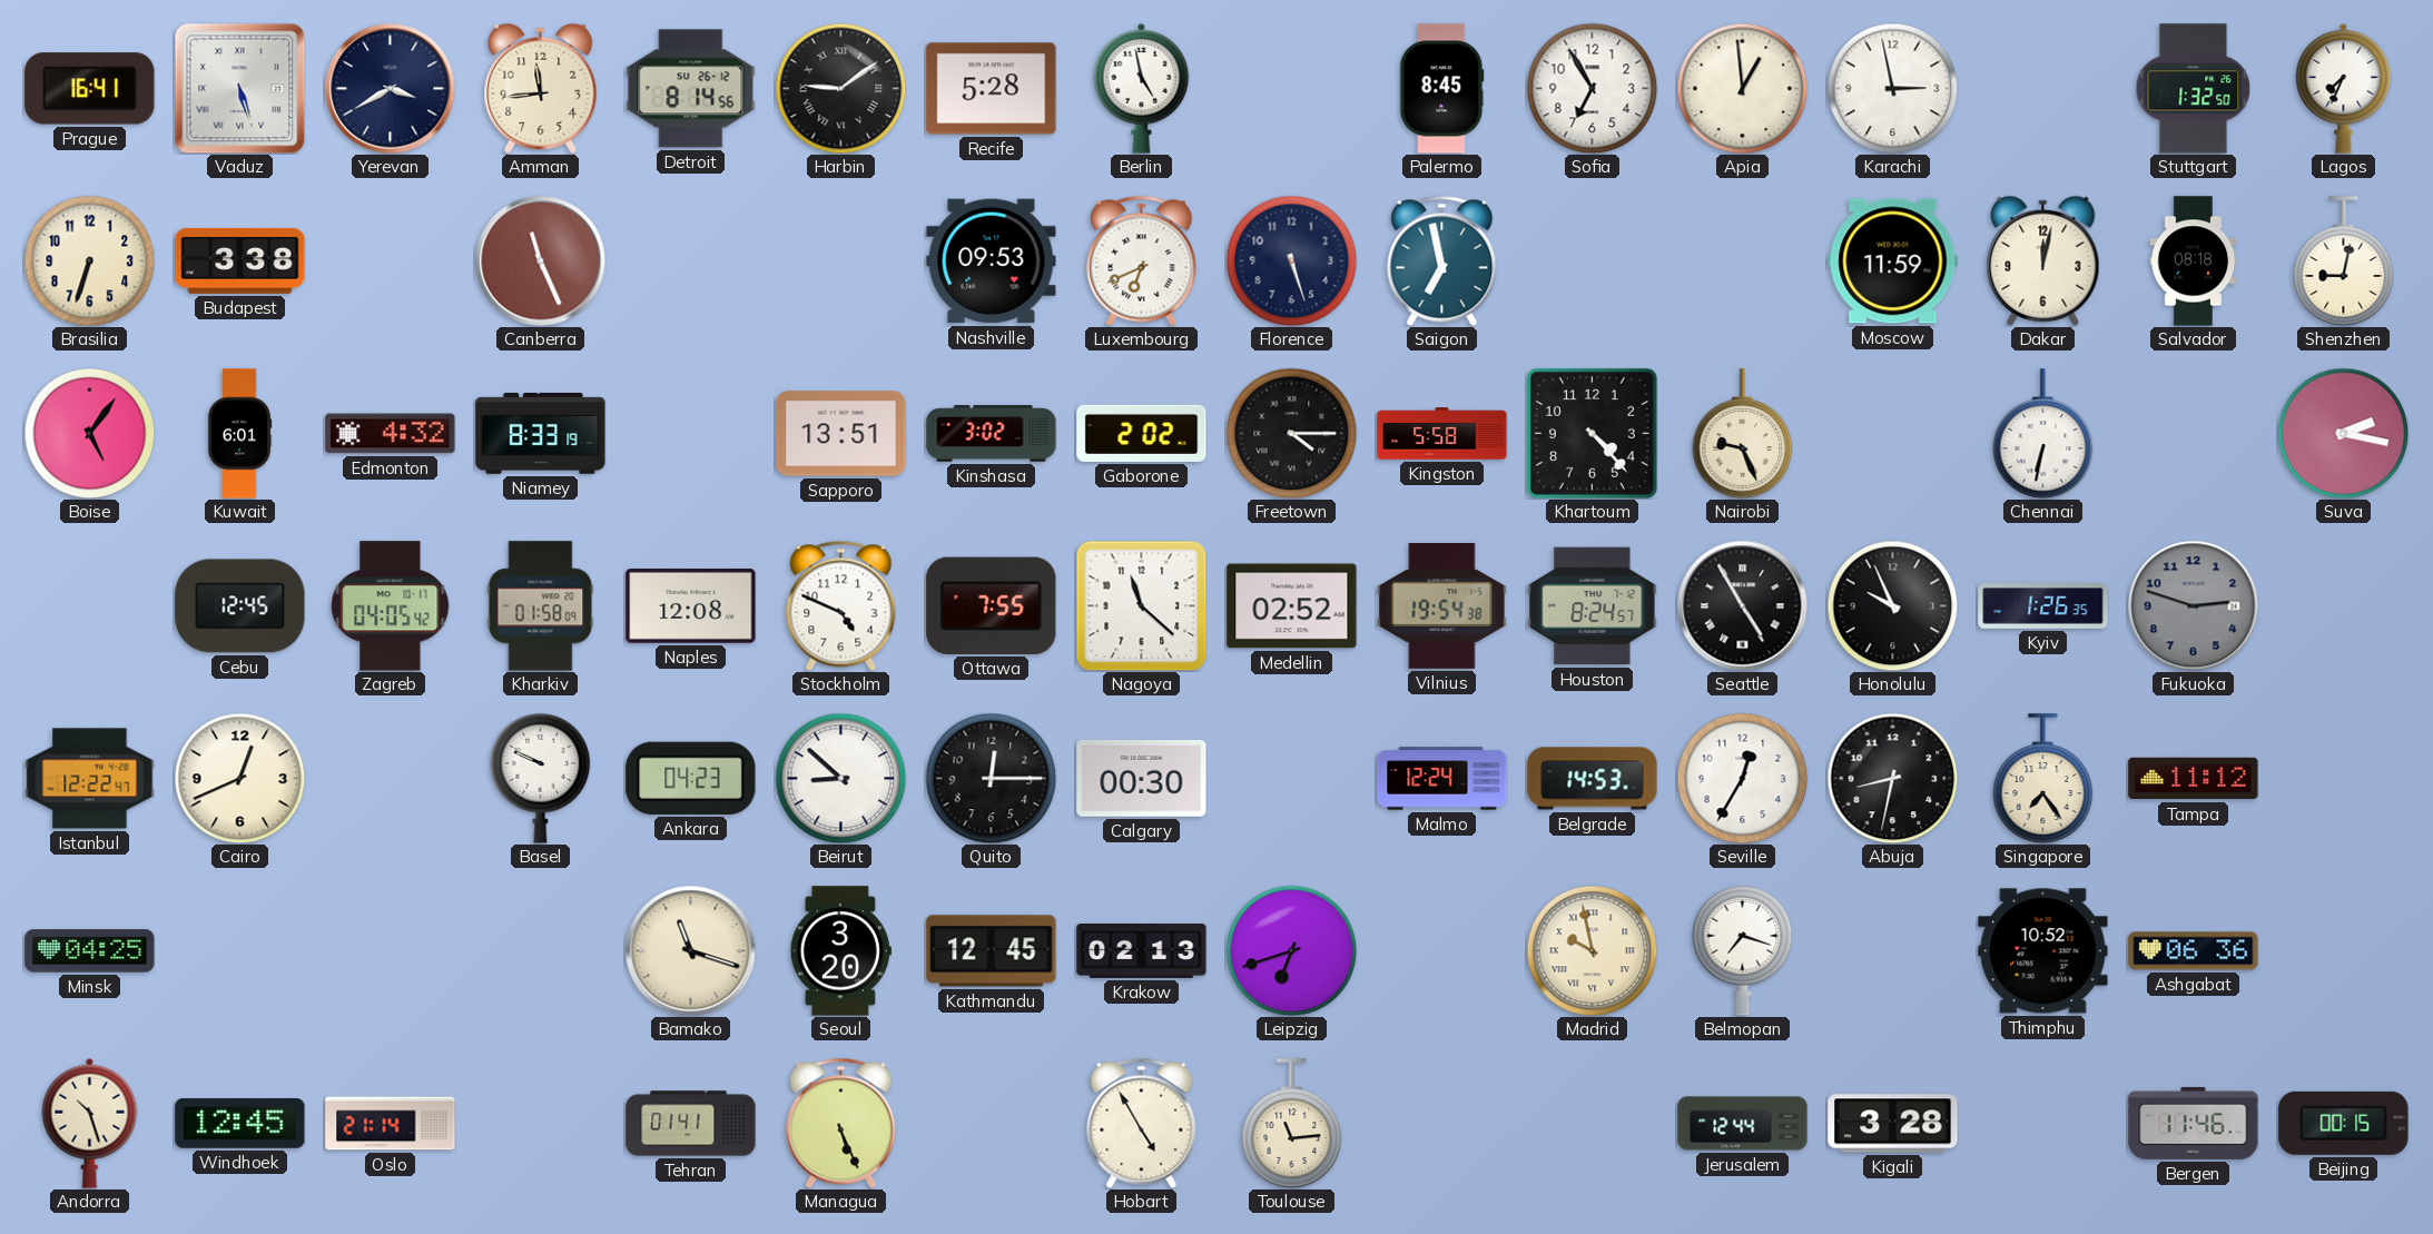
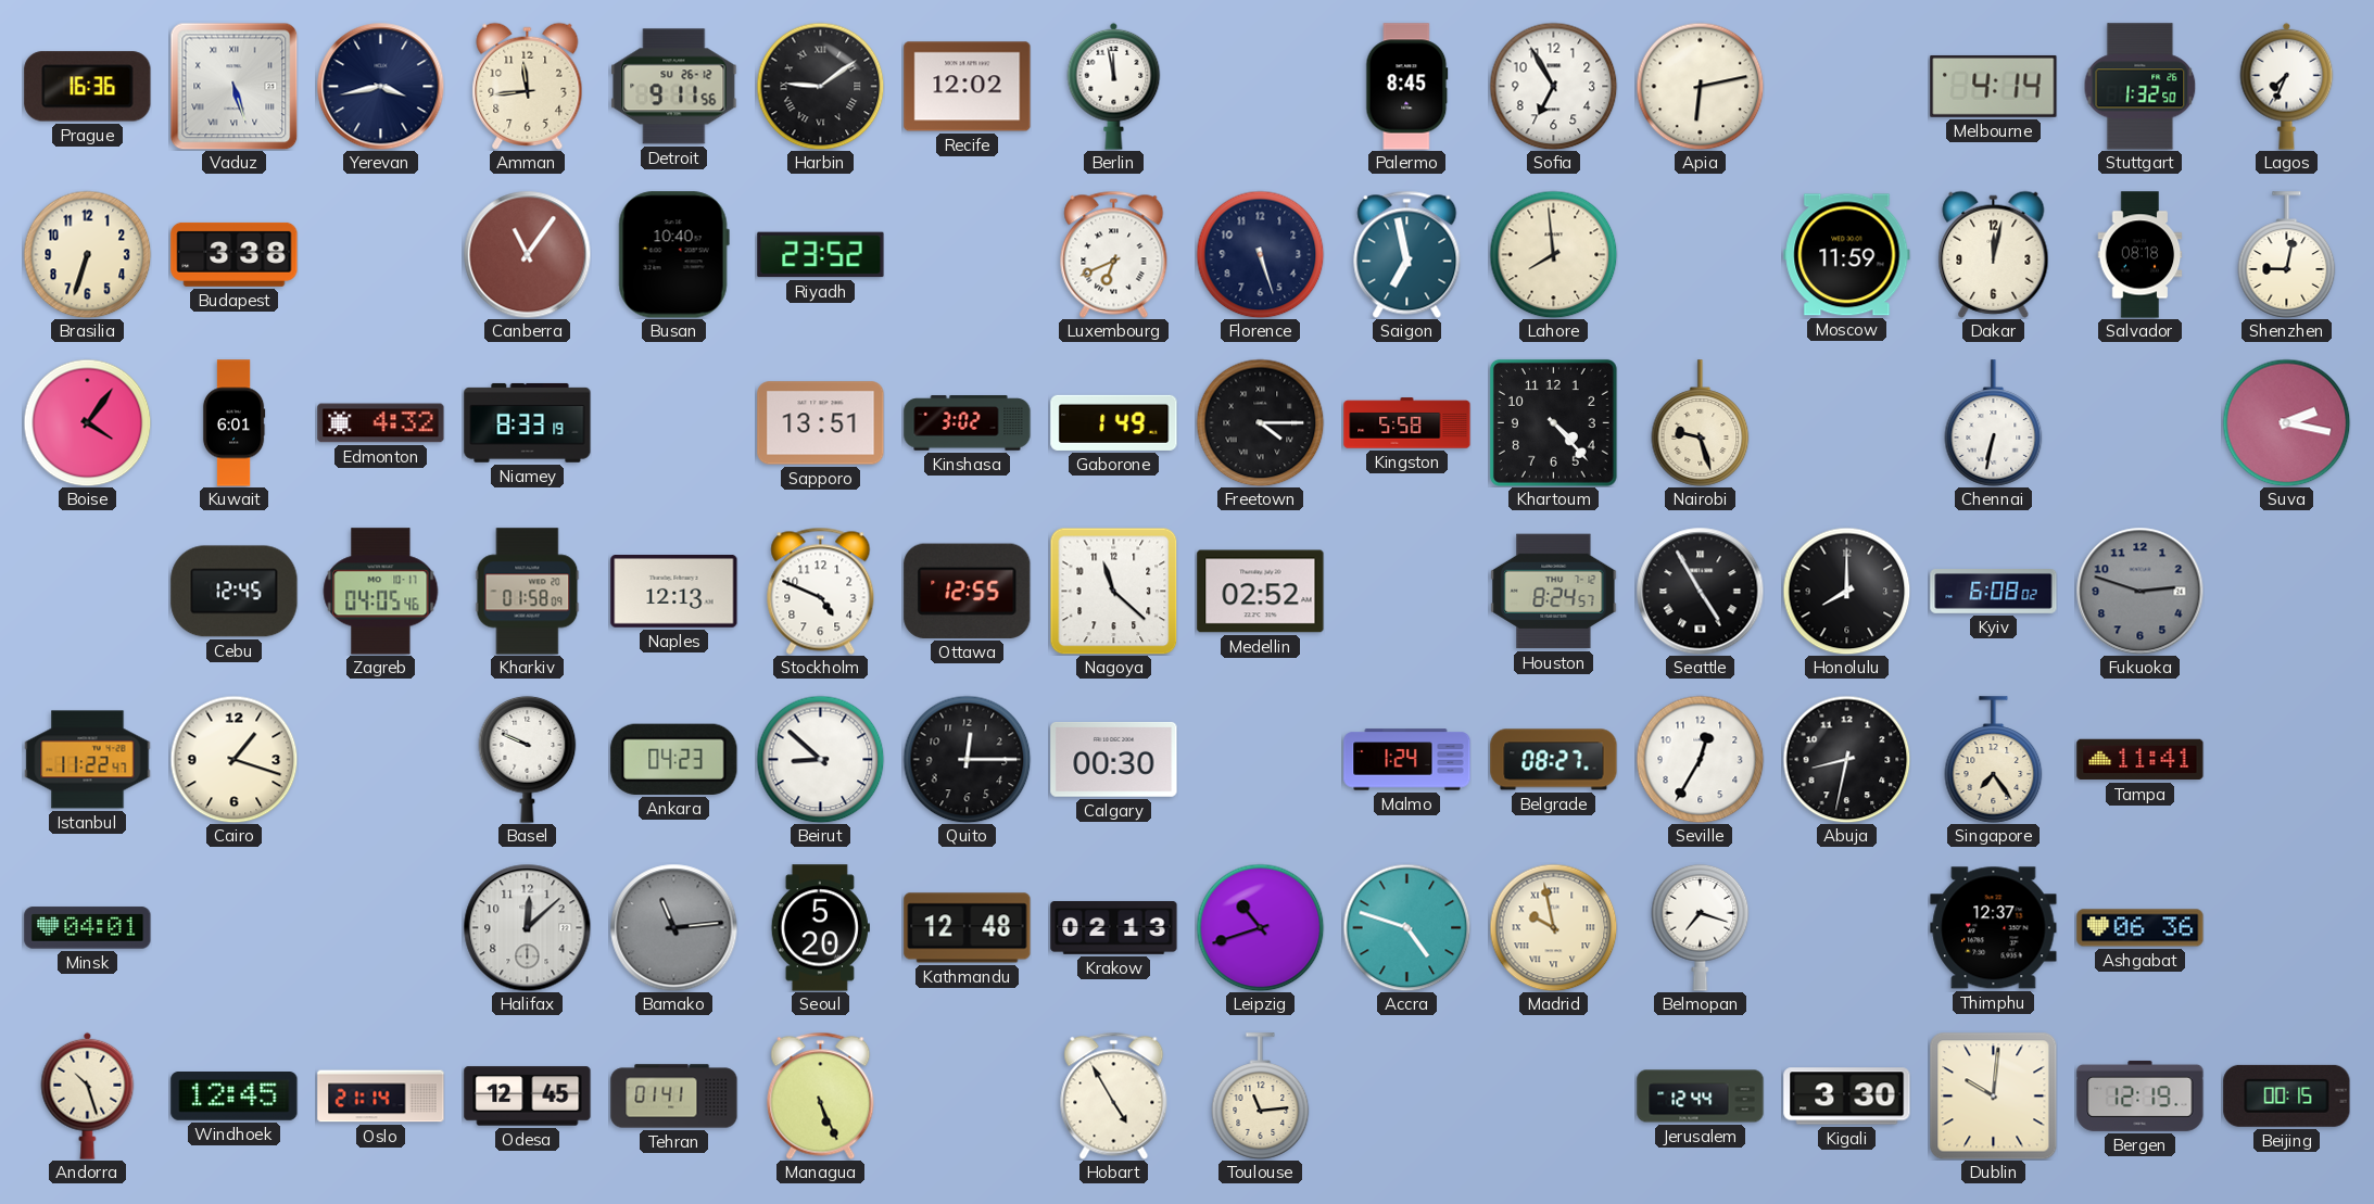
Prague: 16:41 -> 16:36
Yerevan: 3:40 -> 3:43
Detroit: 8:14 -> 9:11
Recife: 5:28 -> 12:02
Berlin: 4:58 -> 11:58
Apia: 12:59 -> 6:13
Karachi: 2:58 -> none
Melbourne: none -> 4:14
Canberra: 11:26 -> 11:06
Busan: none -> 10:40
Riyadh: none -> 23:52
Nashville: 09:53 -> none
Lahore: none -> 7:59
Boise: 5:06 -> 4:06
Gaborone: 2:02 -> 1:49
Nairobi: 9:26 -> 9:27
Zagreb: 04:05:42 -> 04:05:46
Naples: 12:08 -> 12:13
Ottawa: 7:55 -> 12:55
Vilnius: 19:54 -> none
Honolulu: 9:56 -> 8:00
Kyiv: 1:26 -> 6:08
Istanbul: 12:22 -> 11:22
Cairo: 12:41 -> 1:18
Malmo: 12:24 -> 1:24
Belgrade: 14:53 -> 08:27
Tampa: 11:12 -> 11:41
Minsk: 04:25 -> 04:01
Halifax: none -> 12:08
Bamako: 11:18 -> 11:14
Bamako dial: cream -> grey
Seoul: 3:20 -> 5:20
Kathmandu: 12:45 -> 12:48
Leipzig: 6:42 -> 10:42
Accra: none -> 4:48
Thimphu: 10:52 -> 12:37
Odesa: none -> 12:45
Kigali: 3:28 -> 3:30
Dublin: none -> 10:01
Bergen: 11:46 -> 12:19
